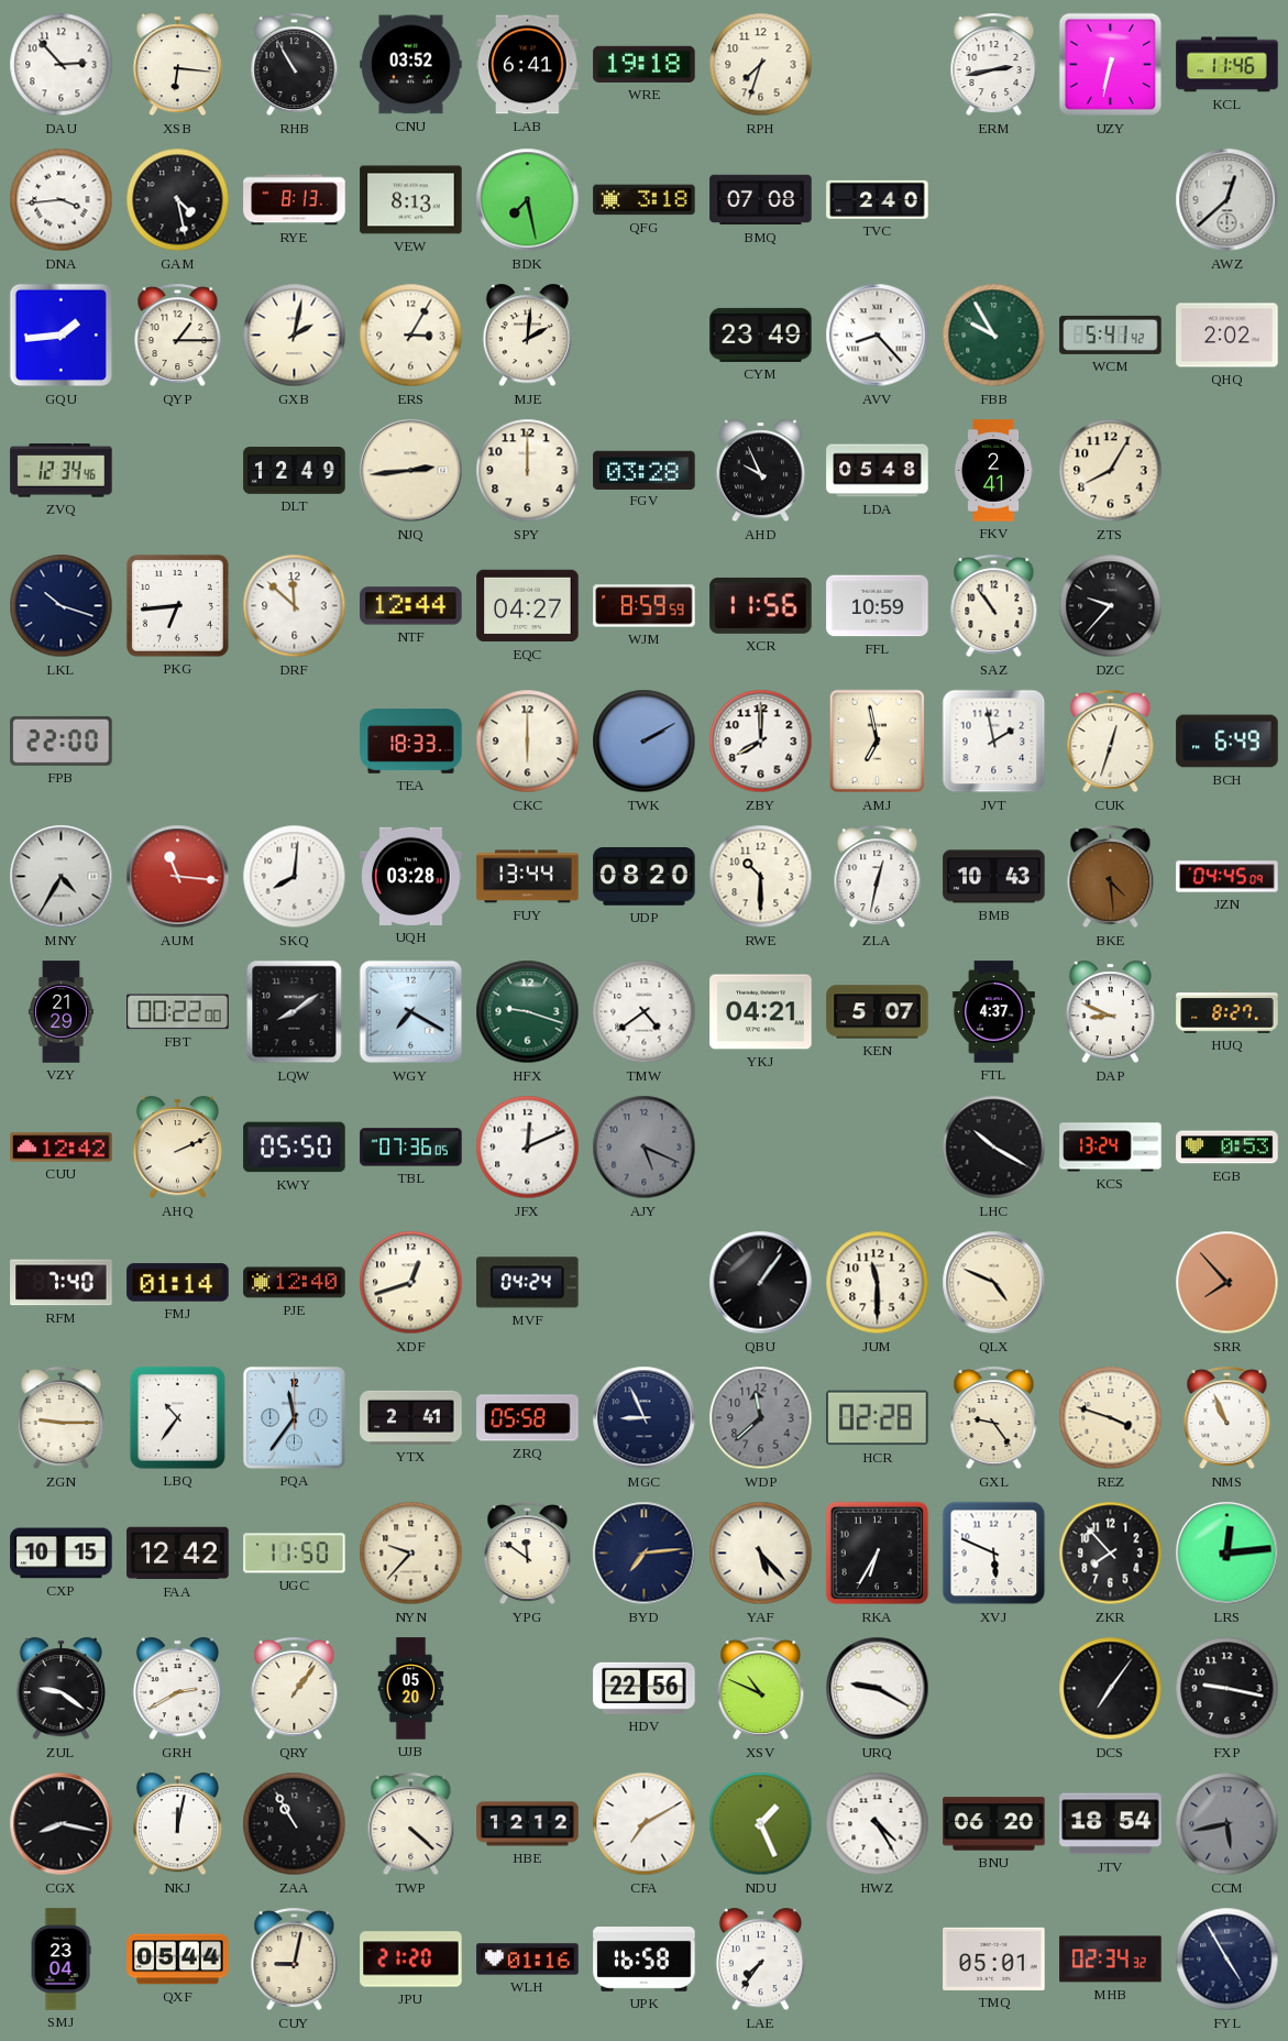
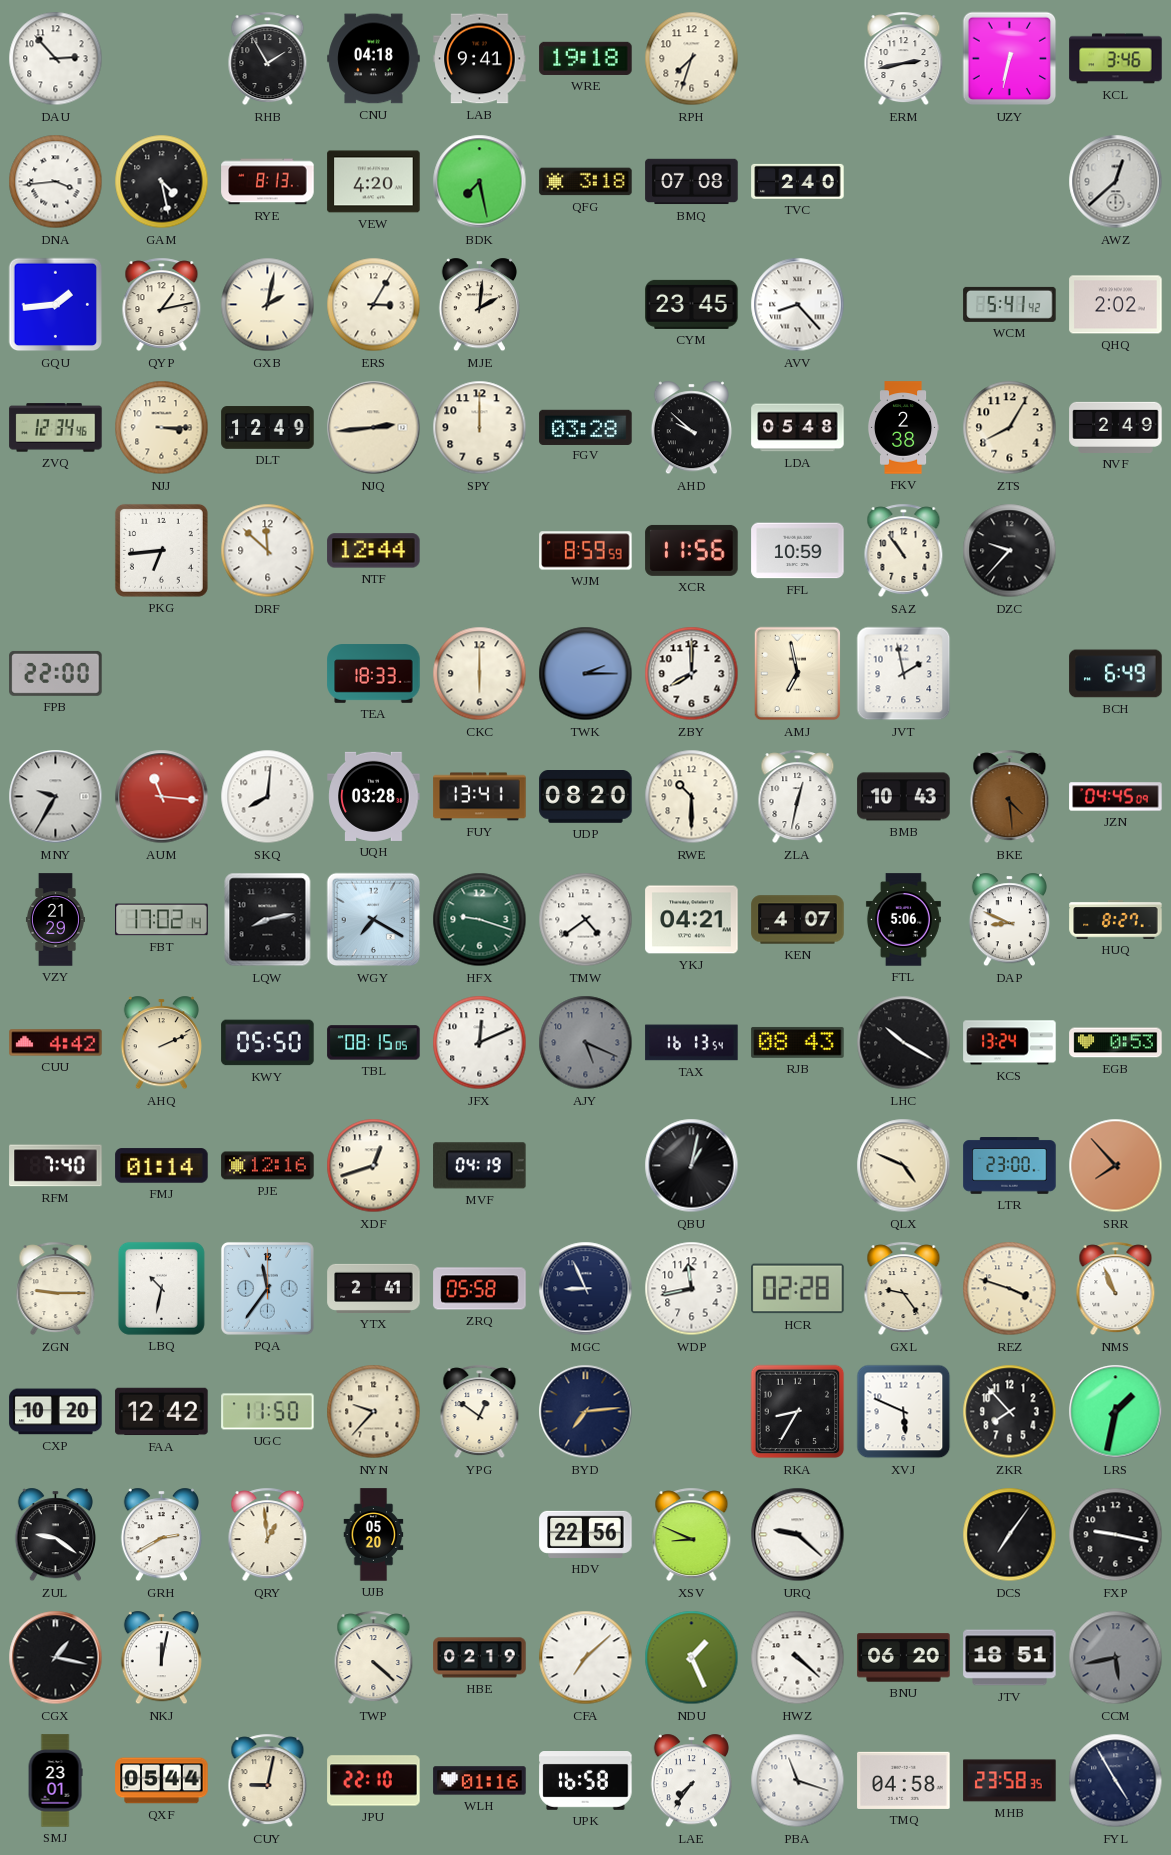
XSB: 6:16 -> none
RHB: 10:55 -> 1:55
CNU: 03:52 -> 04:18
LAB: 6:41 -> 9:41
KCL: 11:46 -> 3:46
VEW: 8:13 -> 4:20
QYP: 1:15 -> 1:13
CYM: 23:49 -> 23:45
FBB: 9:55 -> none
NJJ: none -> 3:15
AHD: 9:56 -> 9:52
FKV: 2:41 -> 2:38
NVF: none -> 2:49
LKL: 10:18 -> none
EQC: 04:27 -> none
TWK: 2:10 -> 2:15
CUK: 12:33 -> none
MNY: 4:35 -> 9:35
FUY: 13:44 -> 13:41
FBT: 00:22 -> 17:02
LQW: 8:09 -> 8:13
KEN: 5:07 -> 4:07
FTL: 4:37 -> 5:06
CUU: 12:42 -> 4:42
TBL: 07:36 -> 08:15
TAX: none -> 16:13
RJB: none -> 08:43
PJE: 12:40 -> 12:16
MVF: 04:24 -> 04:19
QBU: 1:06 -> 1:02
JUM: 11:30 -> none
LTR: none -> 23:00
LBQ: 10:36 -> 10:32
WDP: 11:38 -> 11:43
WDP dial: grey -> white
CXP: 10:15 -> 10:20
YPG: 11:51 -> 12:51
YAF: 5:23 -> none
RKA: 6:35 -> 8:35
LRS: 12:14 -> 1:32
QRY: 1:06 -> 12:59
XSV: 10:49 -> 8:49
URQ: 9:20 -> 9:22
CGX: 8:17 -> 1:17
ZAA: 10:55 -> none
HBE: 12:12 -> 02:19
CFA: 7:10 -> 7:08
HWZ: 4:25 -> 4:22
JTV: 18:54 -> 18:51
SMJ: 23:04 -> 23:01
JPU: 21:20 -> 22:10
PBA: none -> 11:18
TMQ: 05:01 -> 04:58
MHB: 02:34 -> 23:58
